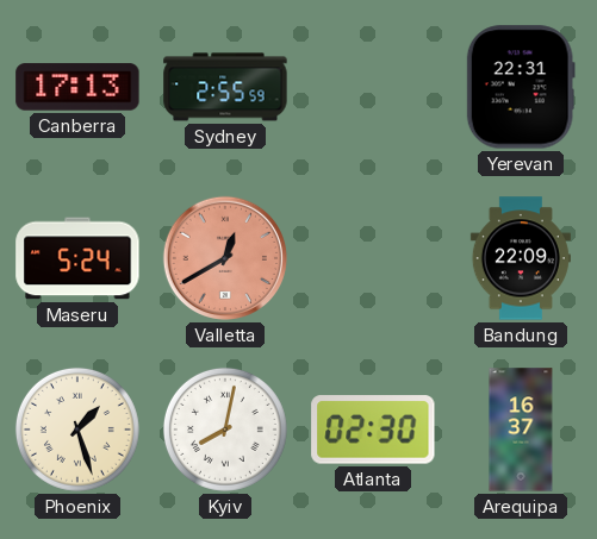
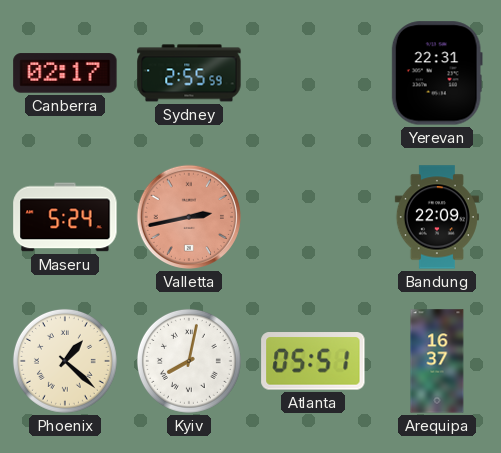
Canberra: 17:13 -> 02:17
Valletta: 12:40 -> 2:43
Phoenix: 1:27 -> 1:22
Atlanta: 02:30 -> 05:51
